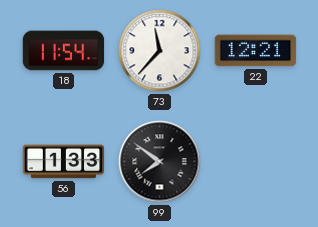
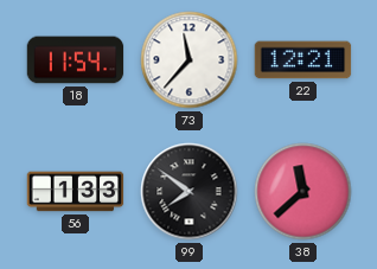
38: none -> 11:38
